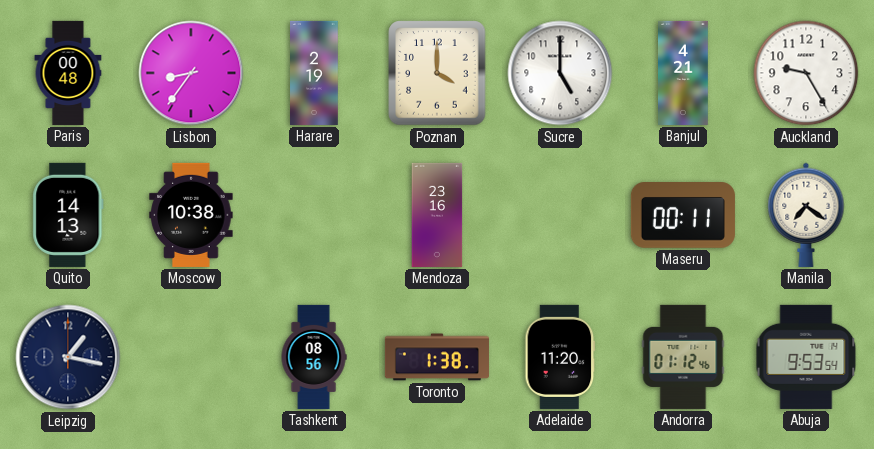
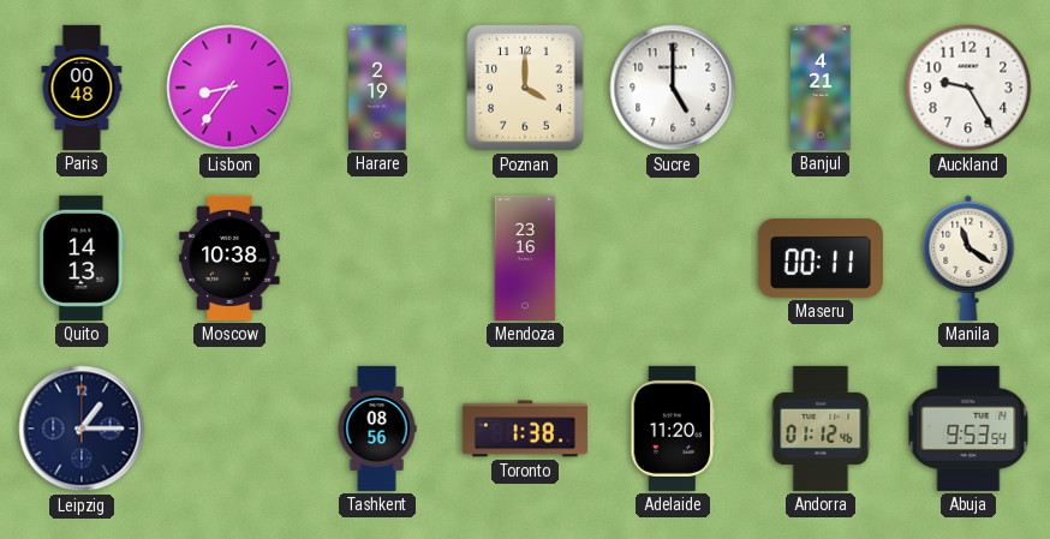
Manila: 7:21 -> 11:21
Leipzig: 1:17 -> 1:15
